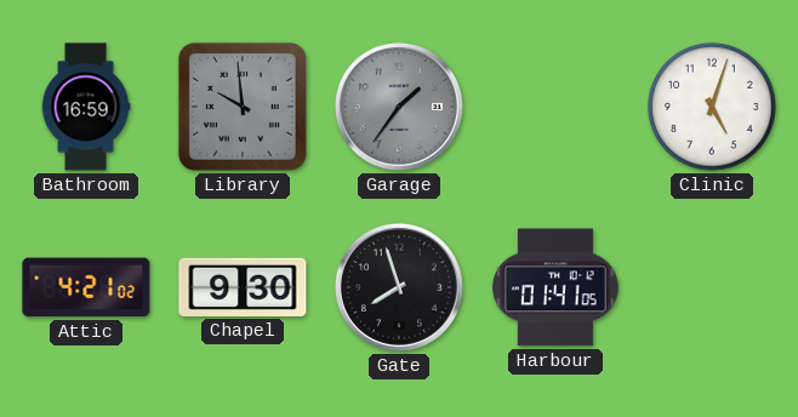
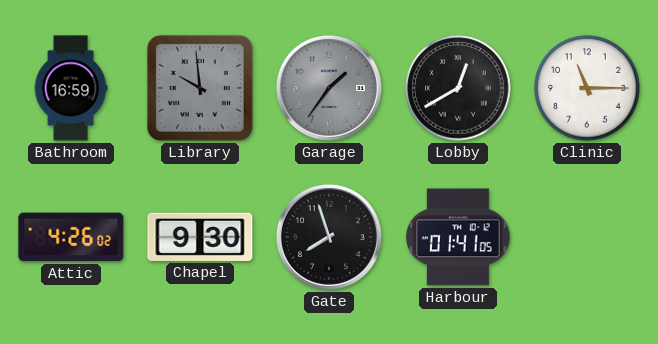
Lobby: none -> 12:40
Clinic: 5:03 -> 11:15
Attic: 4:21 -> 4:26
